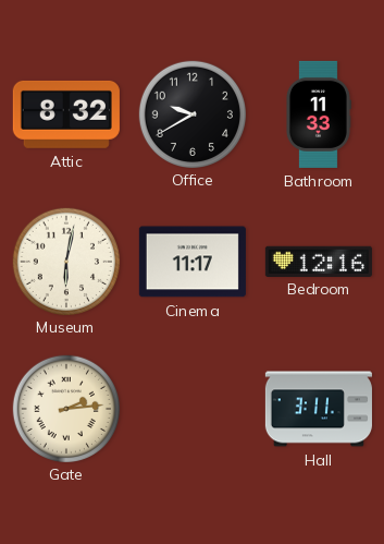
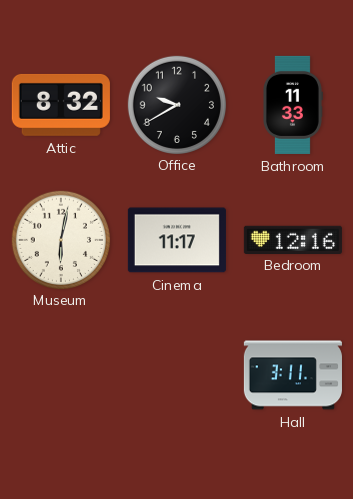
Gate: 2:14 -> none
